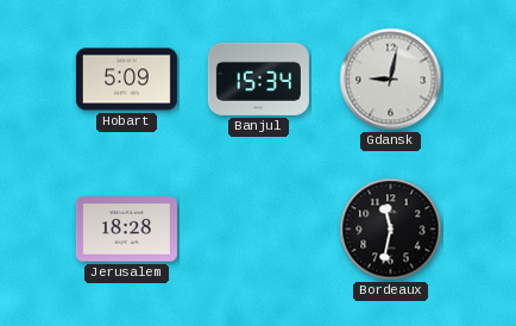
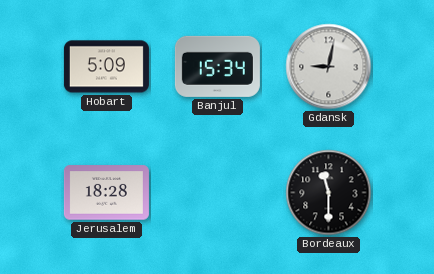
Bordeaux: 11:32 -> 11:30
